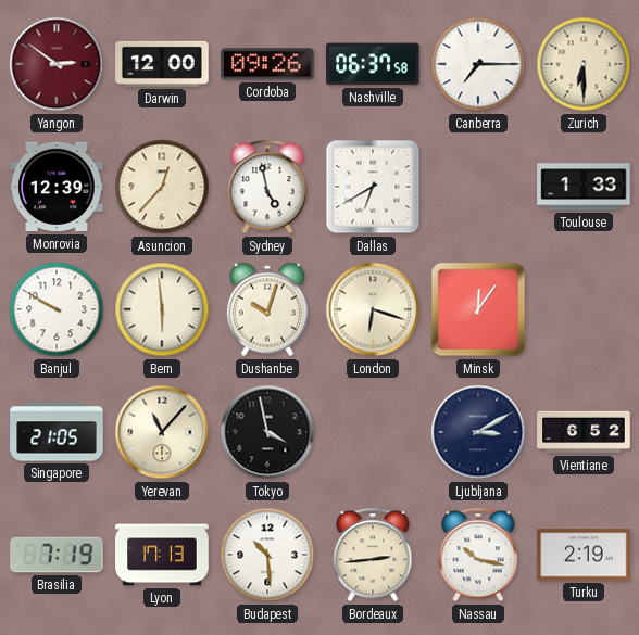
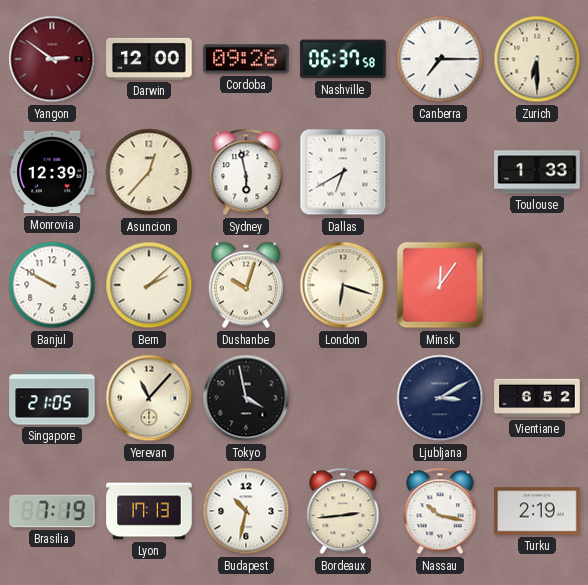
Sydney: 4:58 -> 5:58
Bern: 5:59 -> 2:08
Budapest: 10:29 -> 10:32
